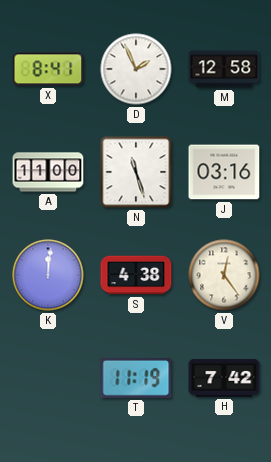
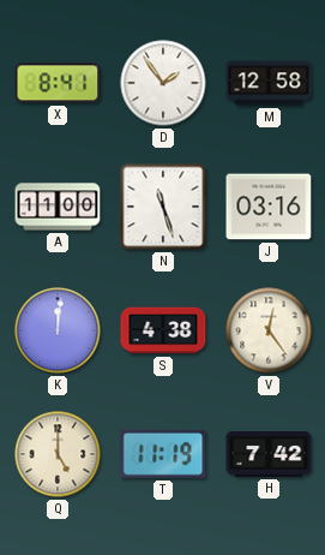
D: 1:56 -> 1:54
Q: none -> 5:00
